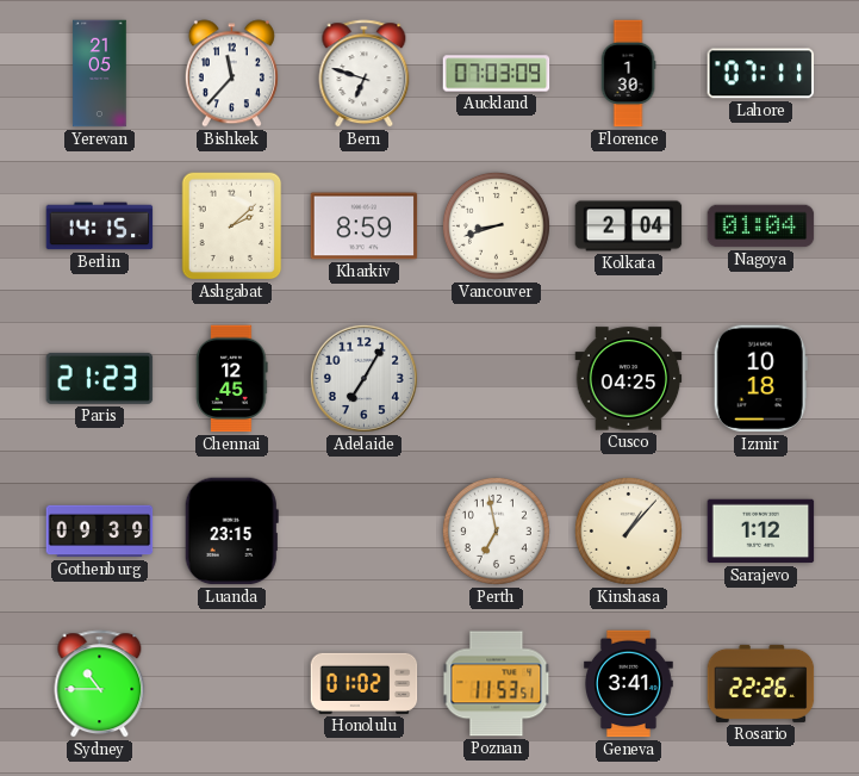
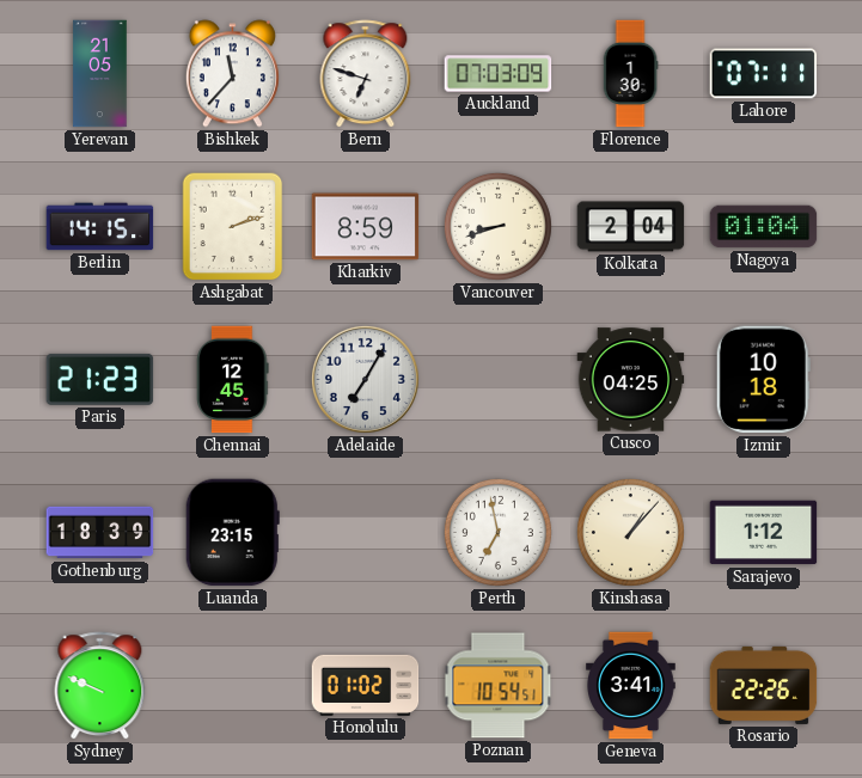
Ashgabat: 2:08 -> 2:12
Gothenburg: 09:39 -> 18:39
Sydney: 10:45 -> 9:49
Poznan: 11:53 -> 10:54
